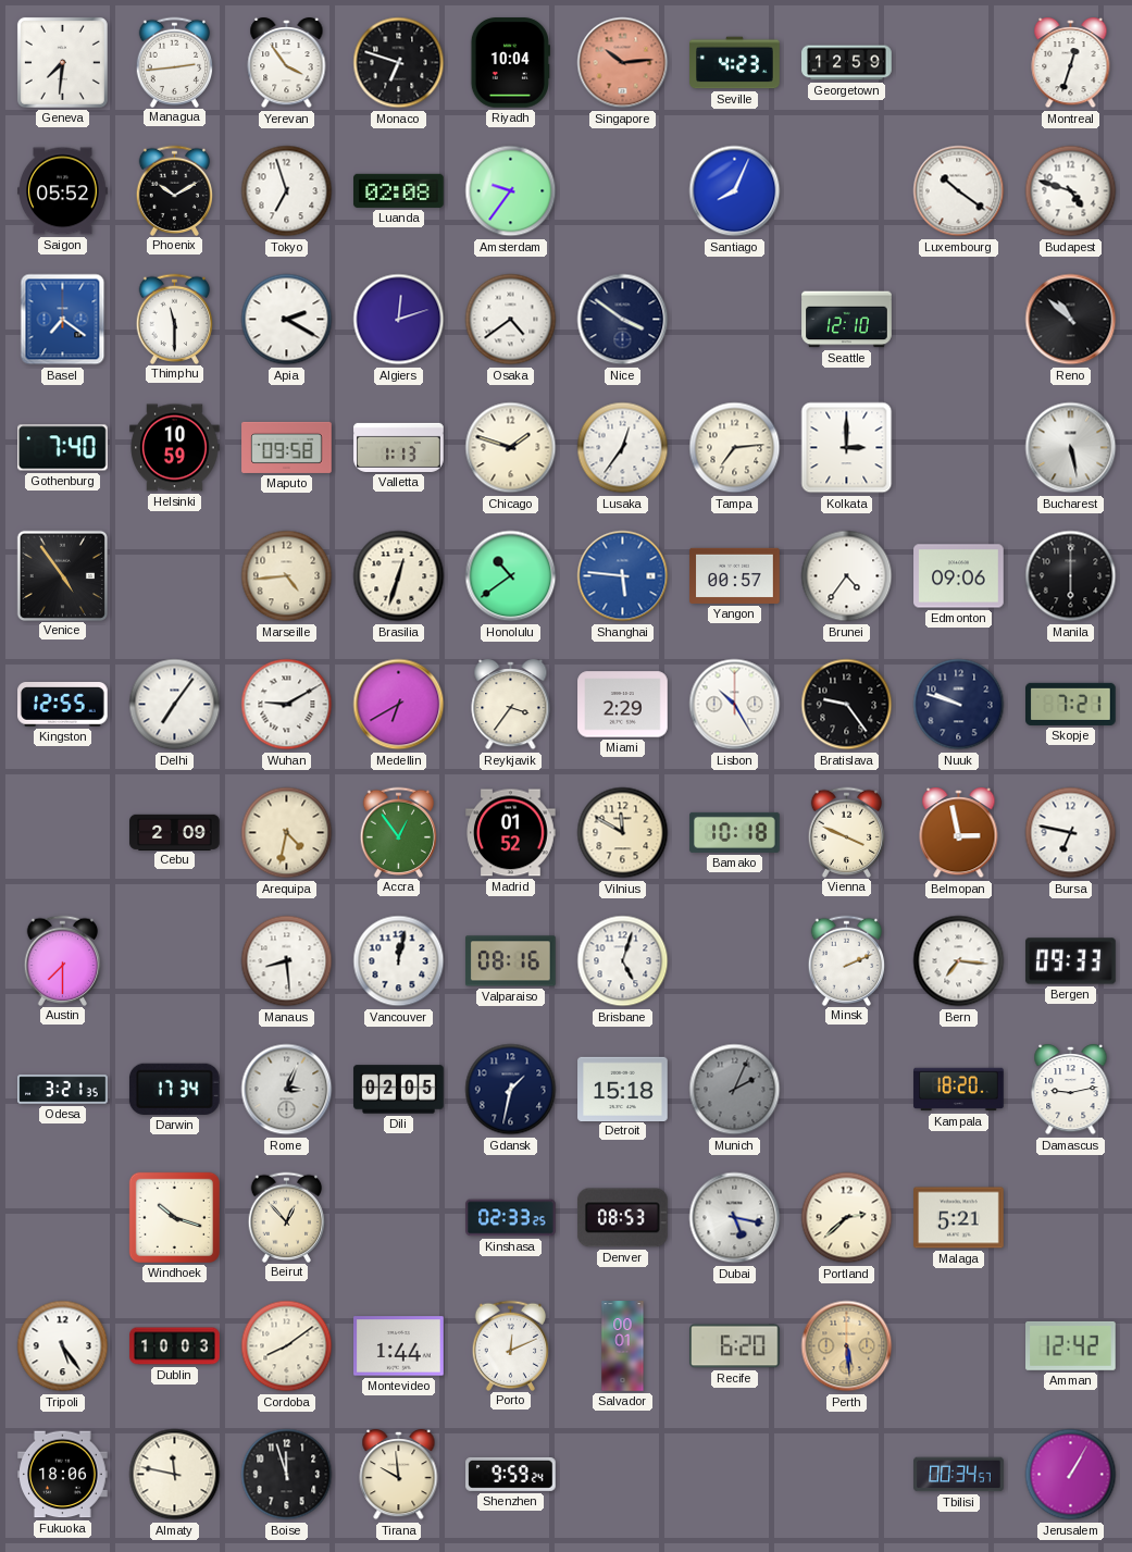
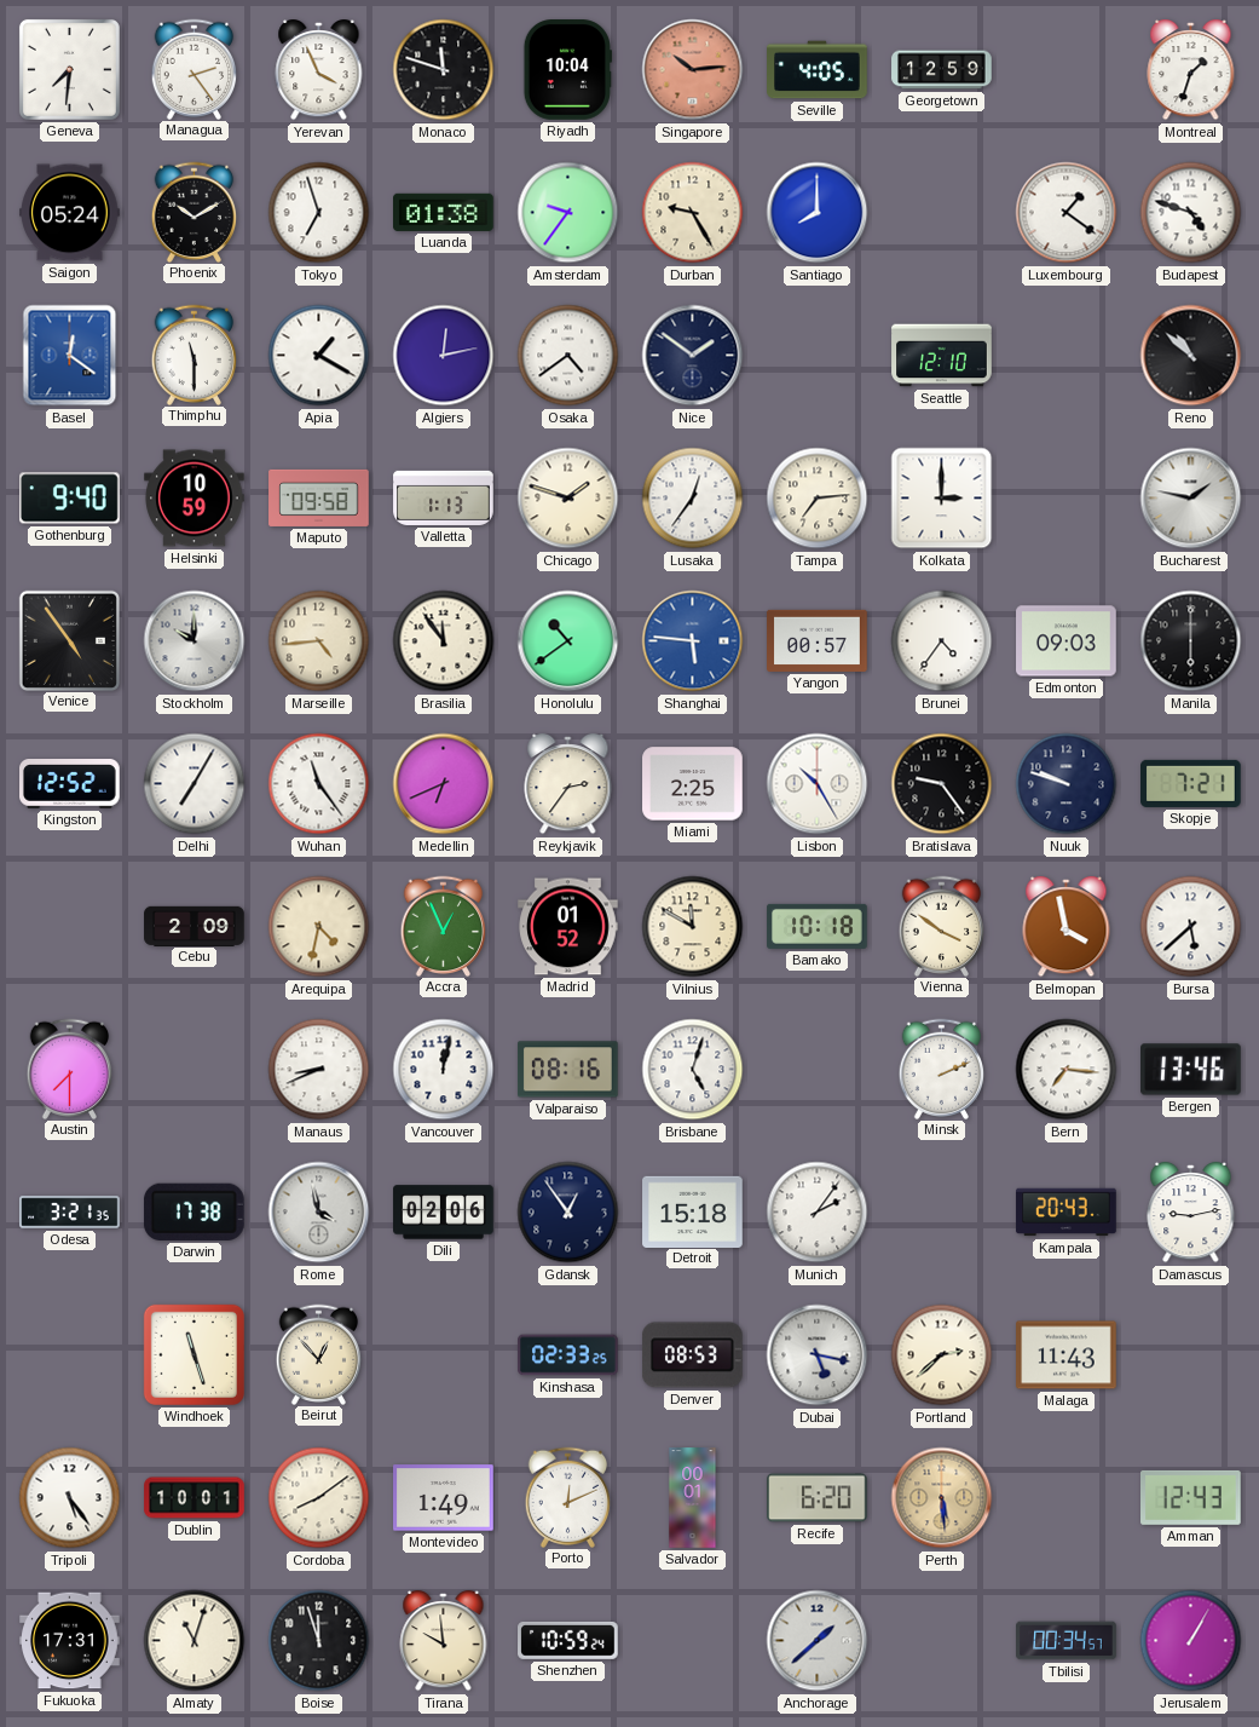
Managua: 2:44 -> 2:24
Yerevan: 3:54 -> 3:56
Monaco: 6:48 -> 11:48
Seville: 4:23 -> 4:05
Montreal: 12:33 -> 1:33
Saigon: 05:52 -> 05:24
Luanda: 02:08 -> 01:38
Durban: none -> 9:25
Santiago: 8:04 -> 8:00
Luxembourg: 10:21 -> 1:21
Basel: 7:21 -> 12:21
Apia: 2:20 -> 1:20
Algiers: 12:12 -> 12:13
Nice: 3:51 -> 1:51
Gothenburg: 7:40 -> 9:40
Bucharest: 5:28 -> 1:47
Stockholm: none -> 10:00
Brasilia: 12:33 -> 11:54
Edmonton: 09:06 -> 09:03
Kingston: 12:55 -> 12:52
Delhi: 7:06 -> 7:05
Wuhan: 9:10 -> 11:24
Medellin: 6:40 -> 6:41
Reykjavik: 3:36 -> 2:36
Miami: 2:29 -> 2:25
Accra: 12:54 -> 12:56
Vienna: 3:49 -> 3:51
Belmopan: 2:58 -> 3:58
Bursa: 6:47 -> 5:38
Manaus: 8:29 -> 8:41
Bergen: 09:33 -> 13:46
Darwin: 17:34 -> 17:38
Rome: 3:04 -> 3:58
Dili: 02:05 -> 02:06
Gdansk: 1:32 -> 12:54
Munich: 2:04 -> 2:06
Munich dial: grey -> white
Kampala: 18:20 -> 20:43
Windhoek: 10:18 -> 11:27
Malaga: 5:21 -> 11:43
Dublin: 10:03 -> 10:01
Montevideo: 1:44 -> 1:49
Amman: 12:42 -> 12:43
Fukuoka: 18:06 -> 17:31
Almaty: 11:47 -> 11:03
Shenzhen: 9:59 -> 10:59
Anchorage: none -> 1:38
